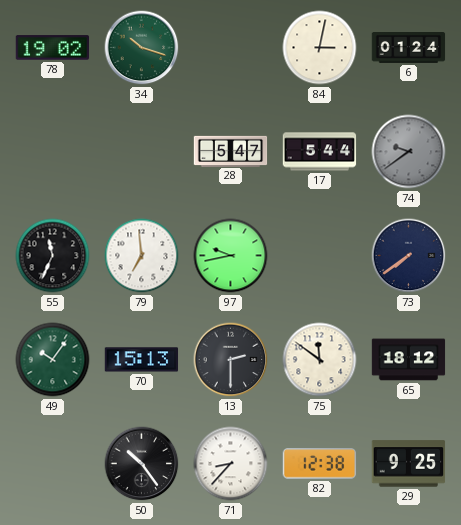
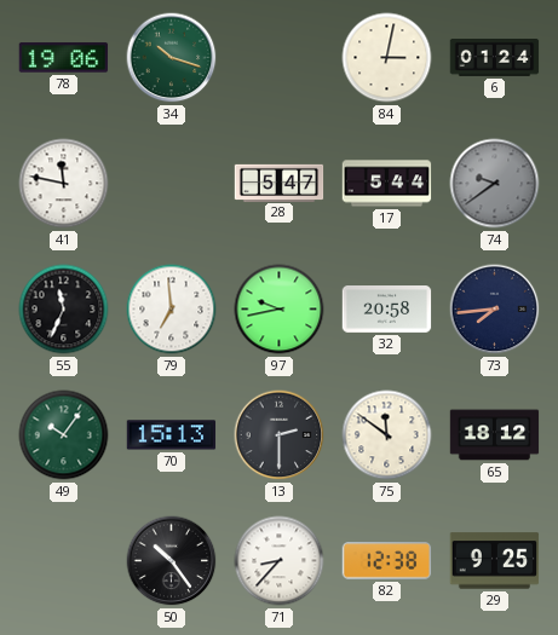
78: 19:02 -> 19:06
41: none -> 11:47
32: none -> 20:58
73: 7:39 -> 7:44
